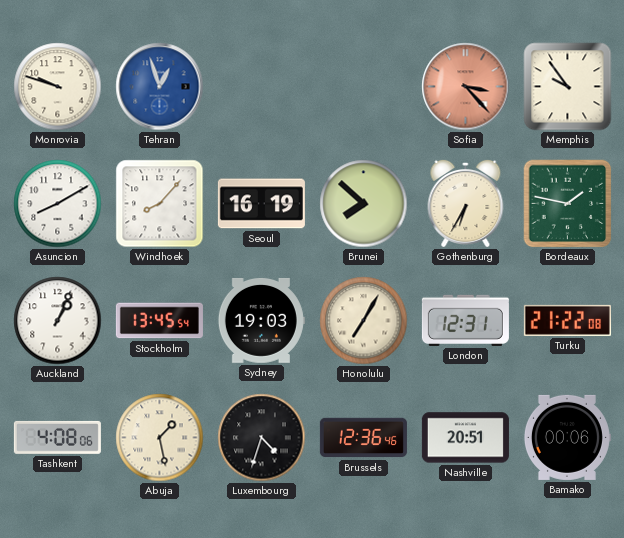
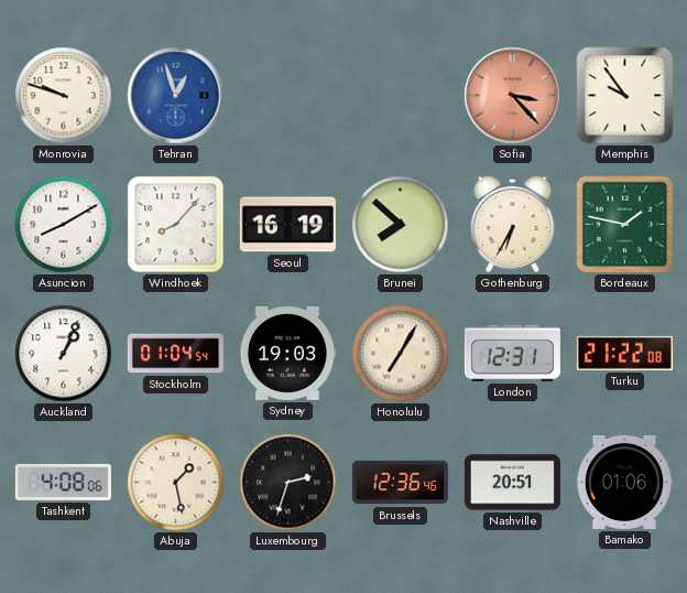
Stockholm: 13:45 -> 01:04
Luxembourg: 4:33 -> 2:33
Bamako: 00:06 -> 01:06
